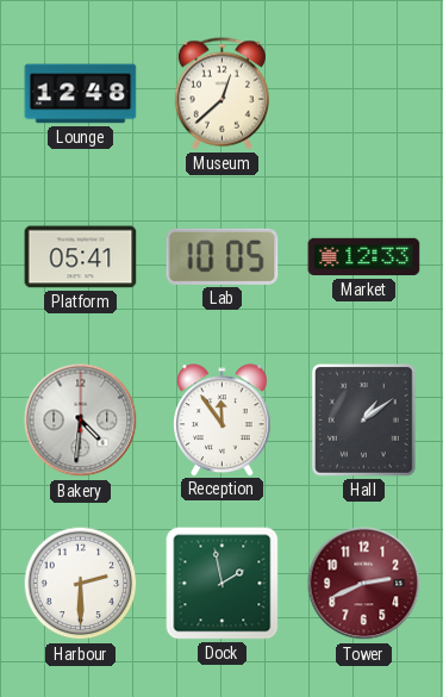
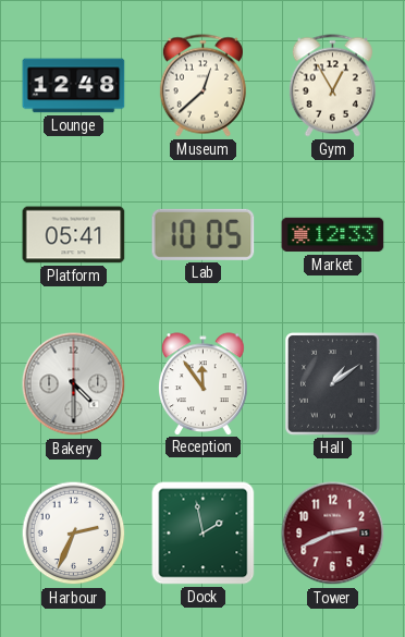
Gym: none -> 12:55
Bakery: 4:31 -> 4:30
Harbour: 2:30 -> 2:34
